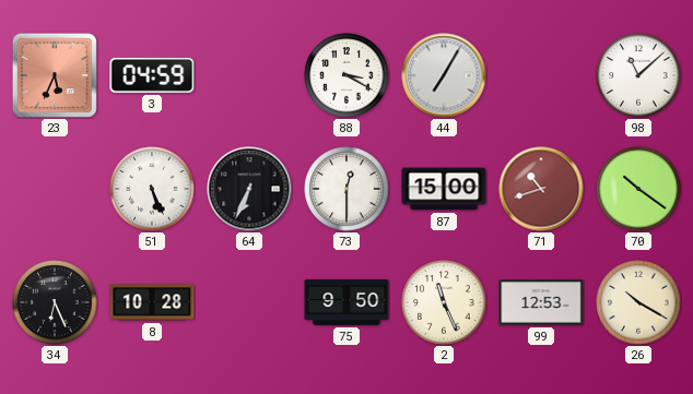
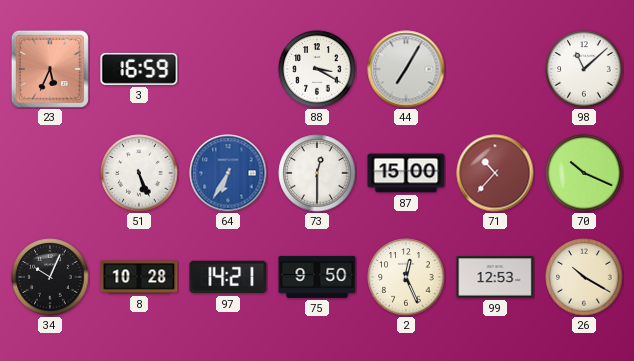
3: 04:59 -> 16:59
64: 6:34 -> 6:35
64 dial: black -> blue
71: 10:42 -> 10:37
70: 10:21 -> 10:19
34: 6:26 -> 10:04
97: none -> 14:21
2: 11:26 -> 12:26
